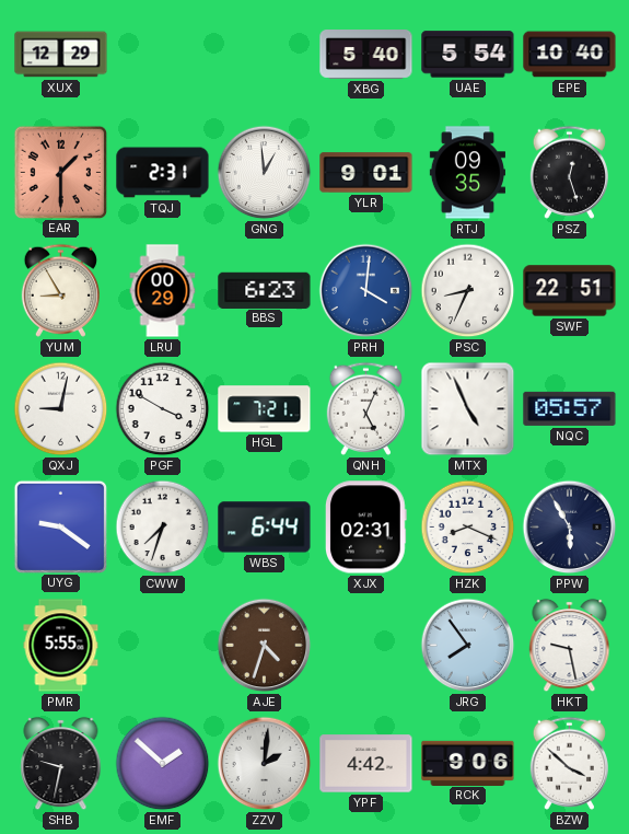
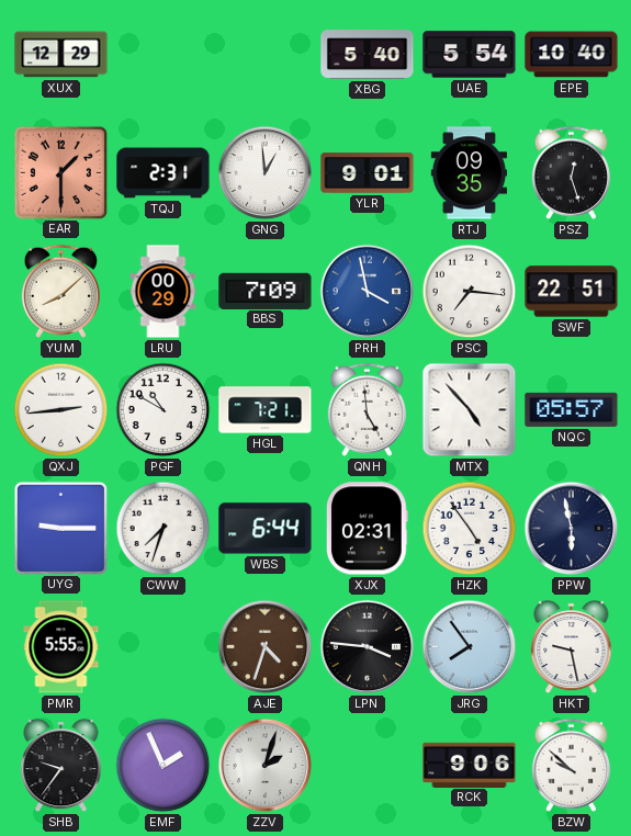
YUM: 8:55 -> 8:08
BBS: 6:23 -> 7:09
PRH: 4:01 -> 3:58
PSC: 8:34 -> 7:16
QXJ: 9:02 -> 2:44
PGF: 3:50 -> 10:50
QNH: 5:04 -> 4:59
MTX: 4:56 -> 4:53
UYG: 9:21 -> 9:15
HZK: 8:19 -> 4:54
PPW: 5:55 -> 5:58
LPN: none -> 3:46
SHB: 9:32 -> 9:36
EMF: 1:52 -> 1:56
ZZV: 2:01 -> 2:03
YPF: 4:42 -> none
BZW: 3:52 -> 9:52
